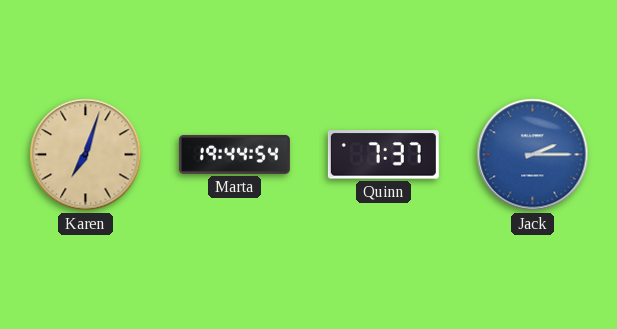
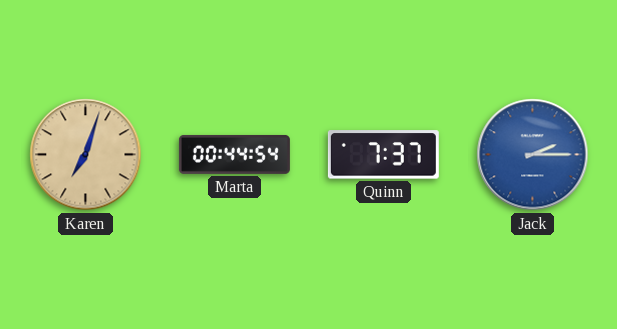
Marta: 19:44 -> 00:44
